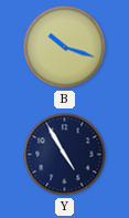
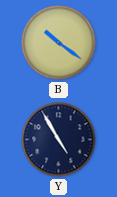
B: 10:18 -> 10:21
